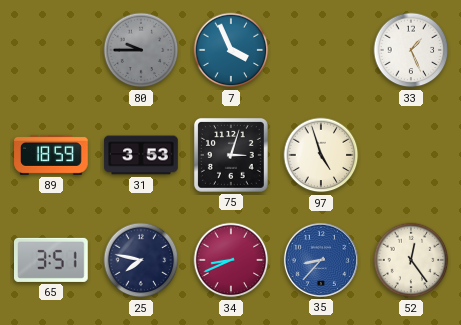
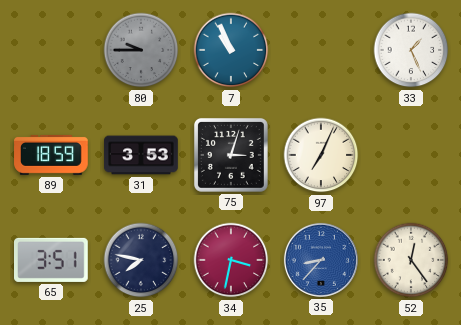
7: 3:56 -> 10:56
97: 4:57 -> 7:04
34: 8:41 -> 3:32
